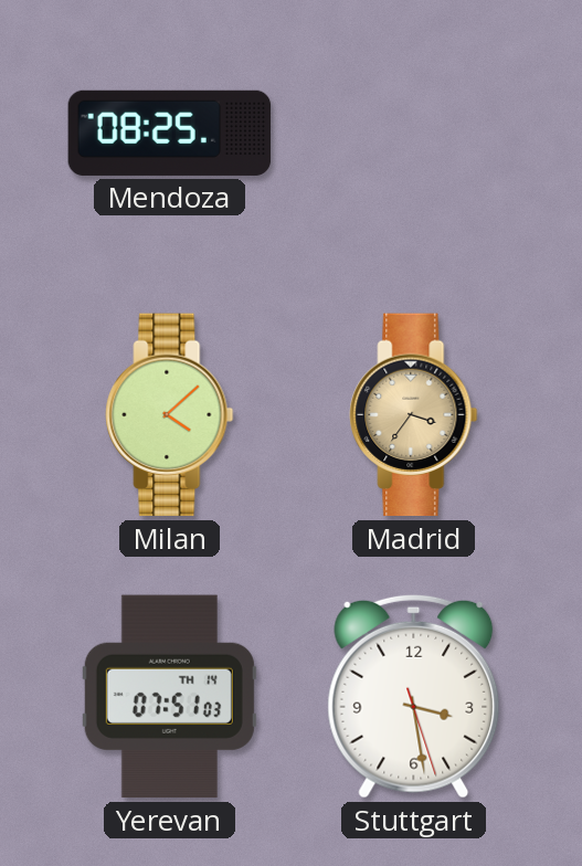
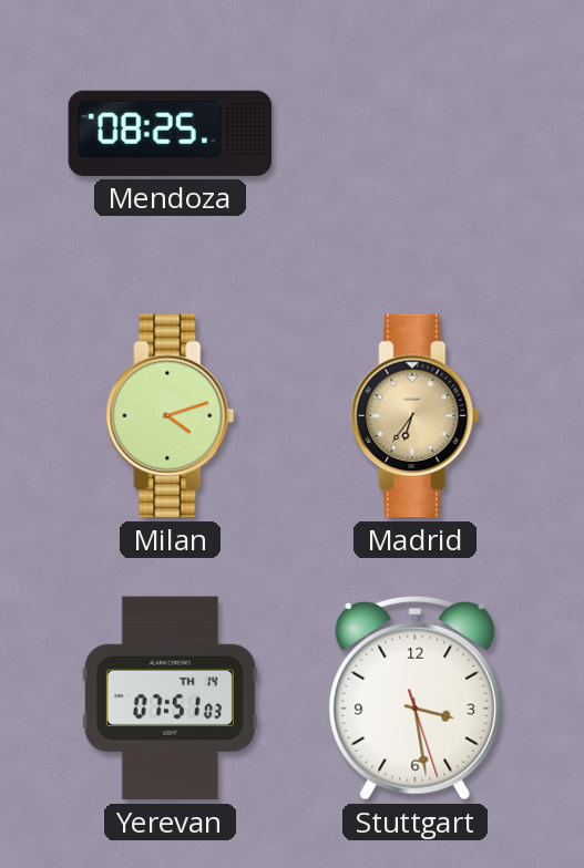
Milan: 4:08 -> 4:12
Madrid: 3:36 -> 6:36
